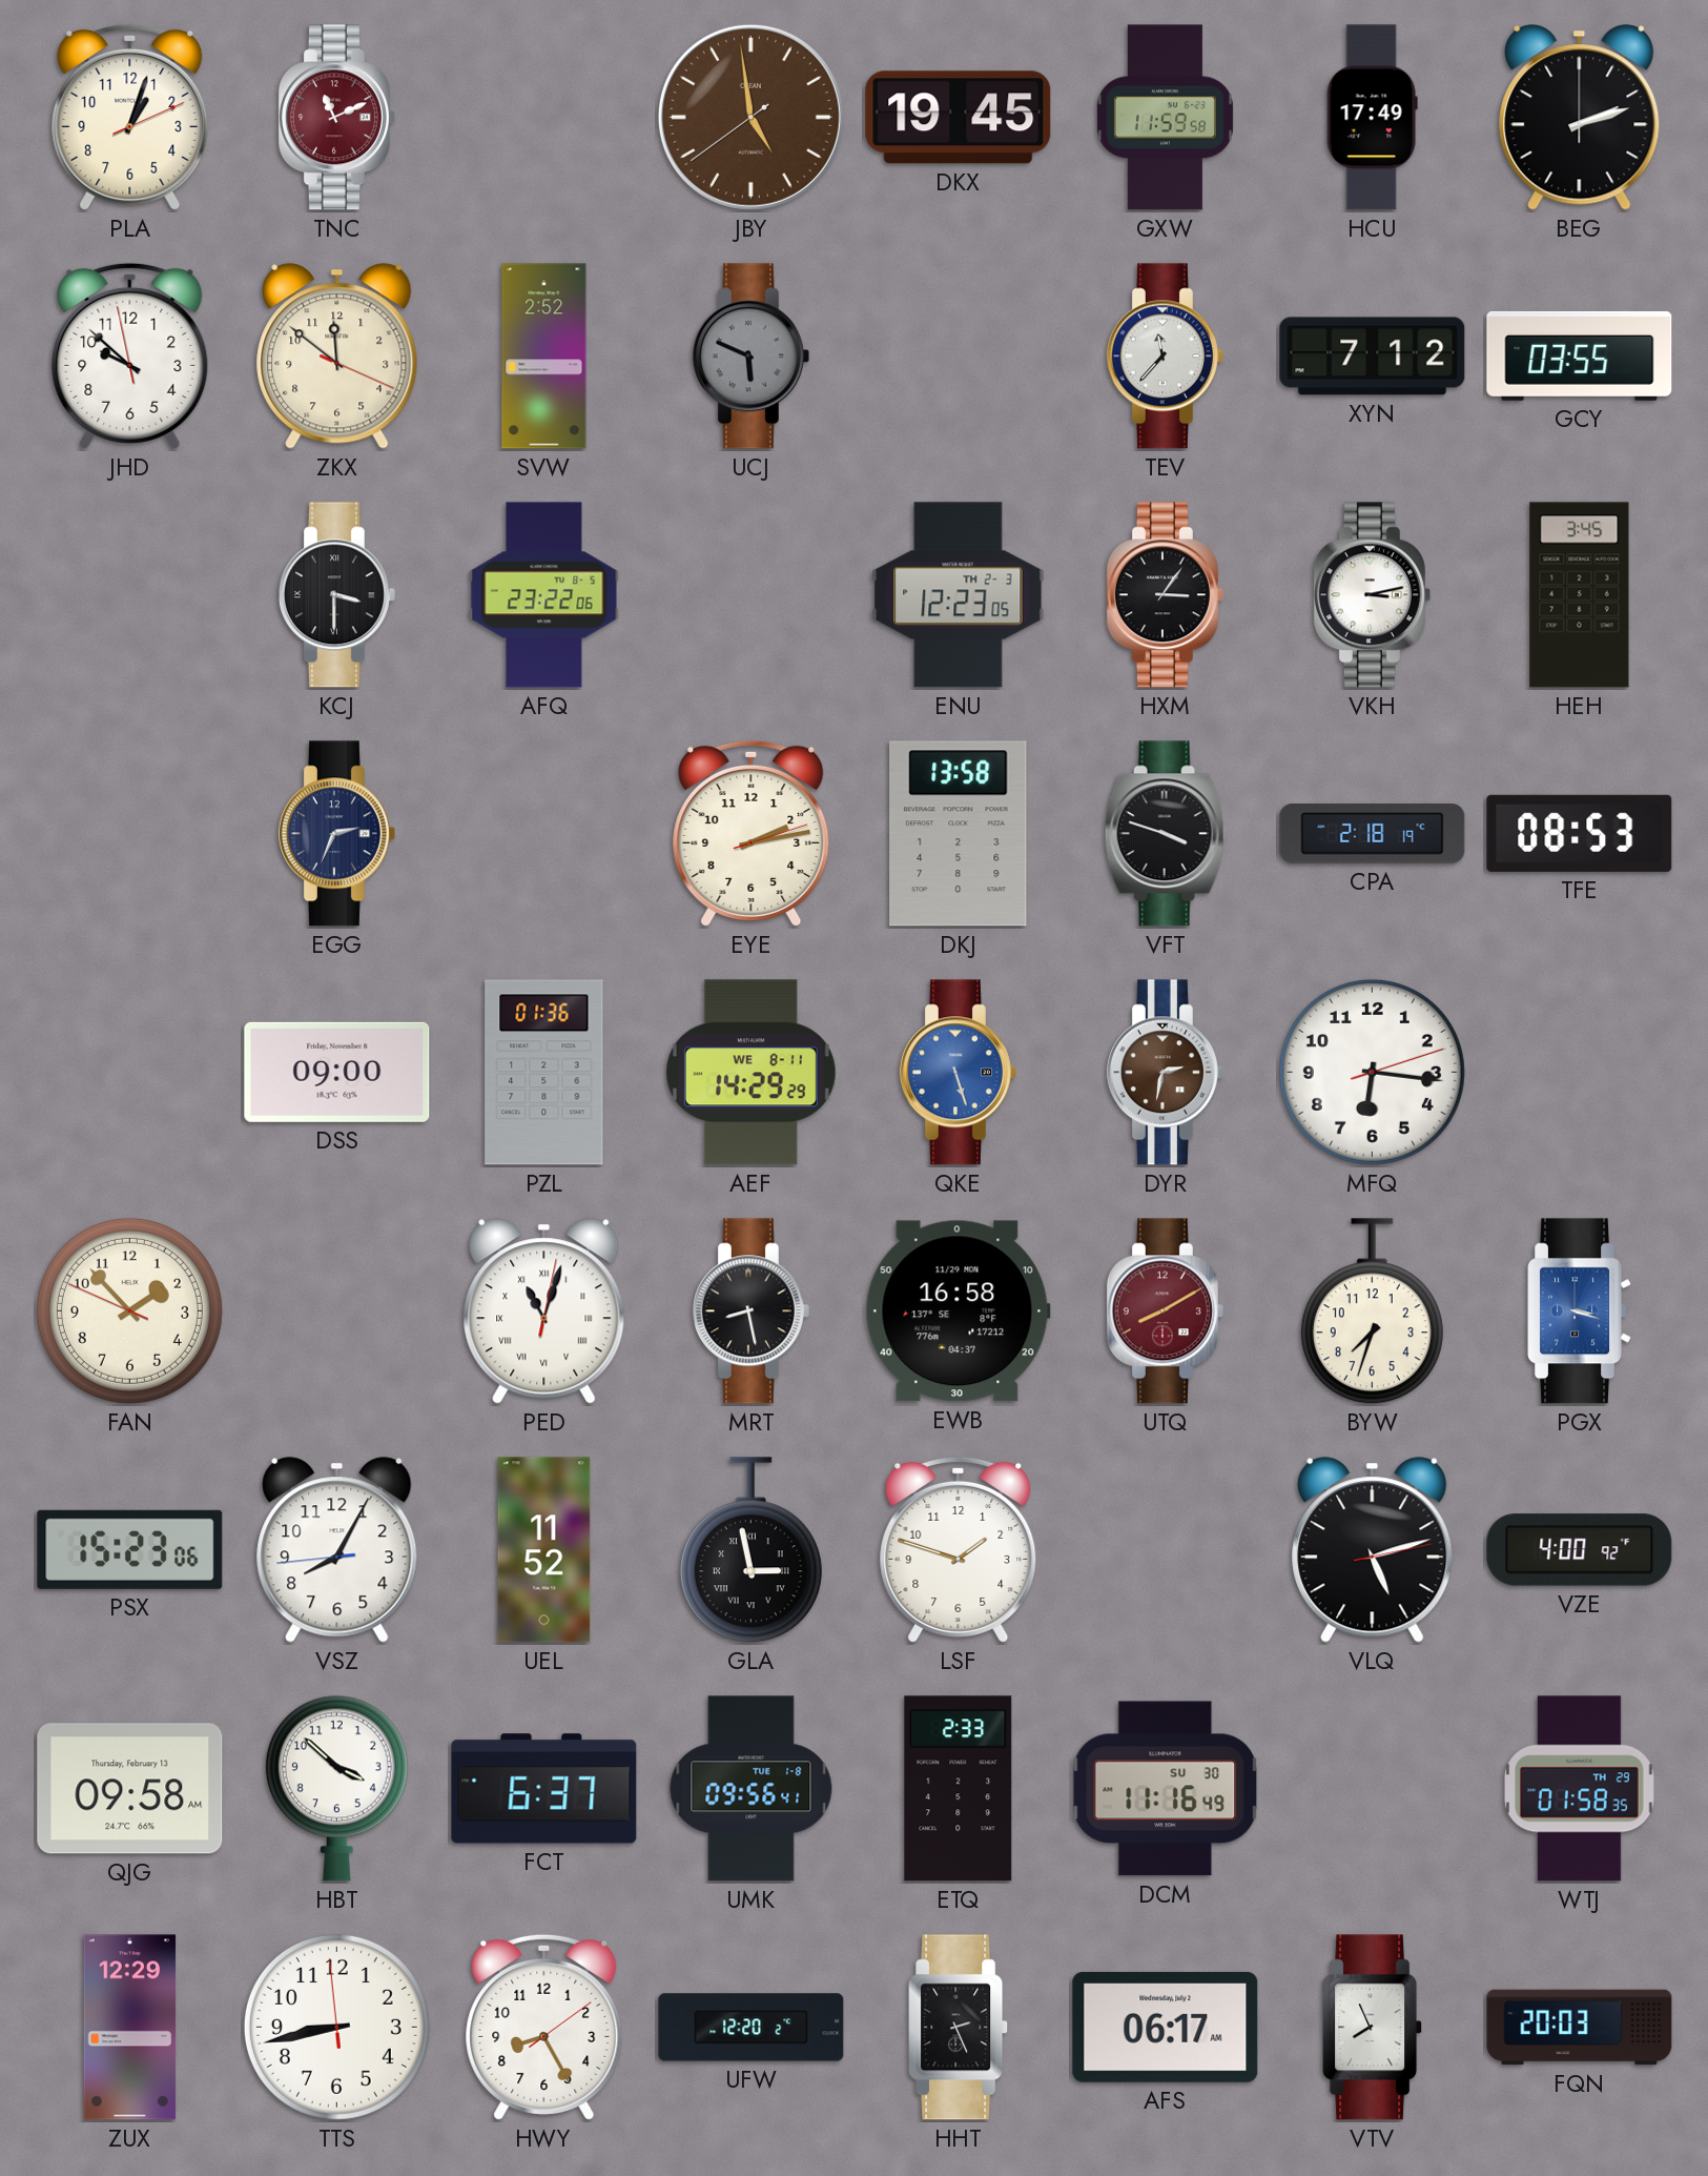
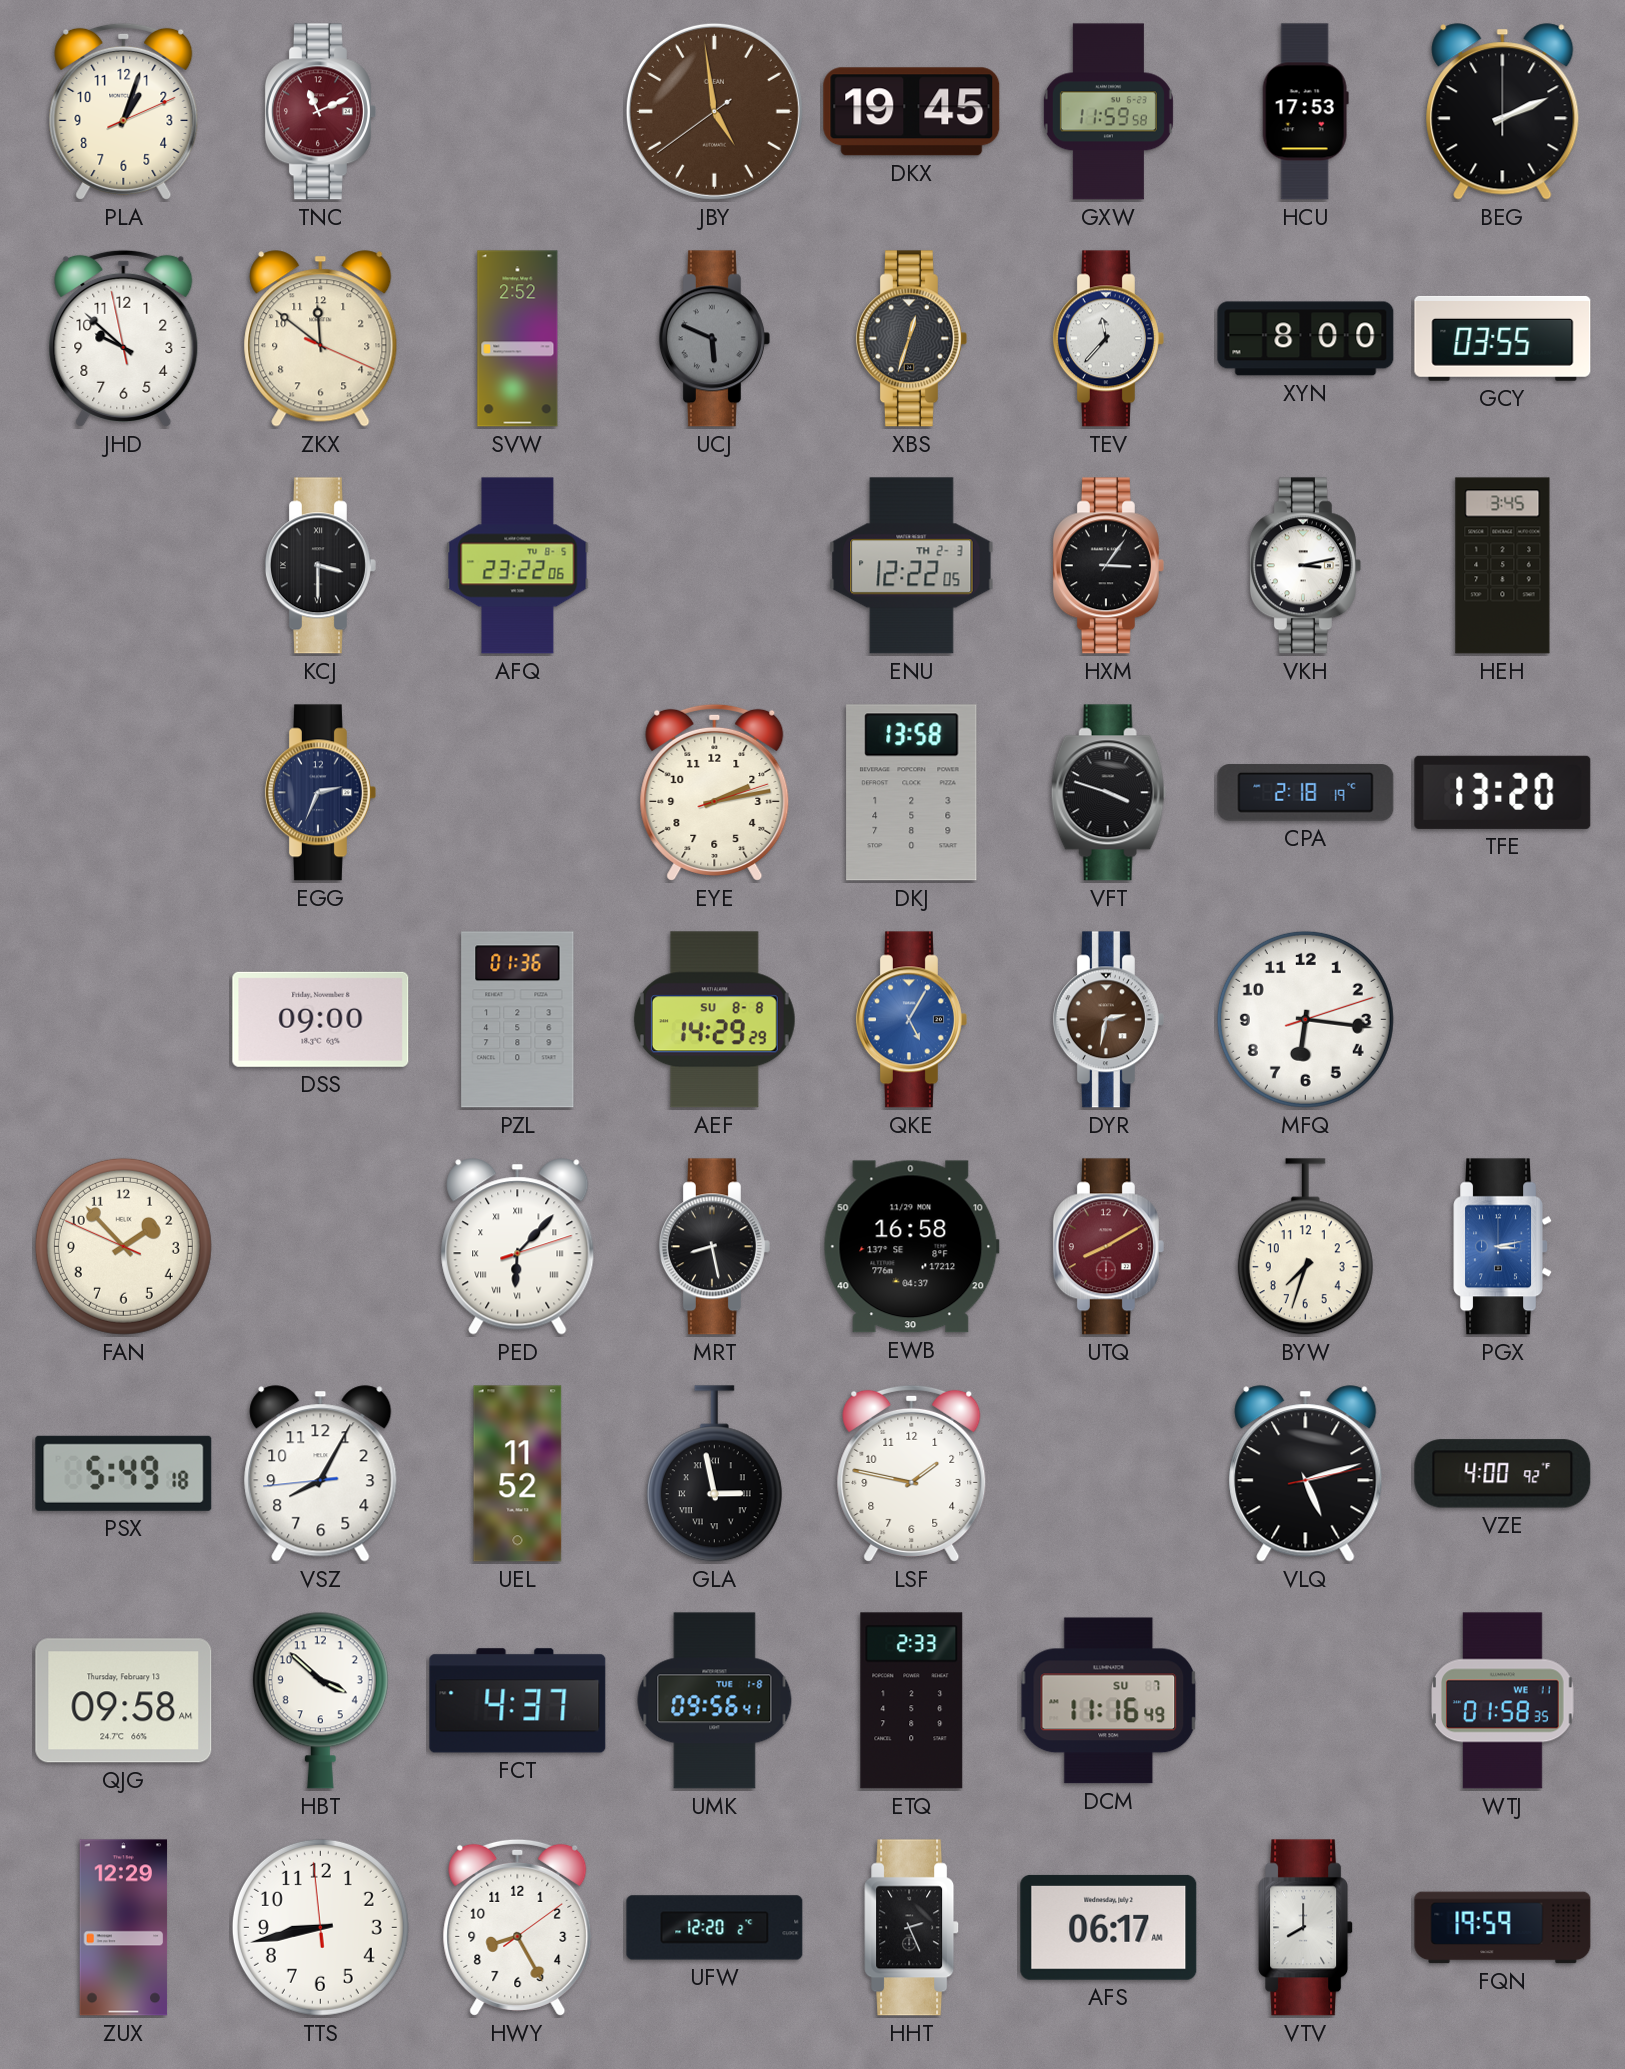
HCU: 17:49 -> 17:53
BEG: 2:12 -> 2:11
XBS: none -> 12:33
XYN: 7:12 -> 8:00
ENU: 12:23 -> 12:22
TFE: 08:53 -> 13:20
AEF date: WE 8-11 -> SU 8-8
QKE: 5:27 -> 5:05
PED: 11:03 -> 6:07
PGX: 3:18 -> 3:13
PSX: 15:23 -> 5:49
LSF: 1:48 -> 1:47
FCT: 6:37 -> 4:37
DCM date: SU 30 -> SU 7
WTJ date: TH 29 -> WE 11
VTV: 7:56 -> 8:00
FQN: 20:03 -> 19:59
